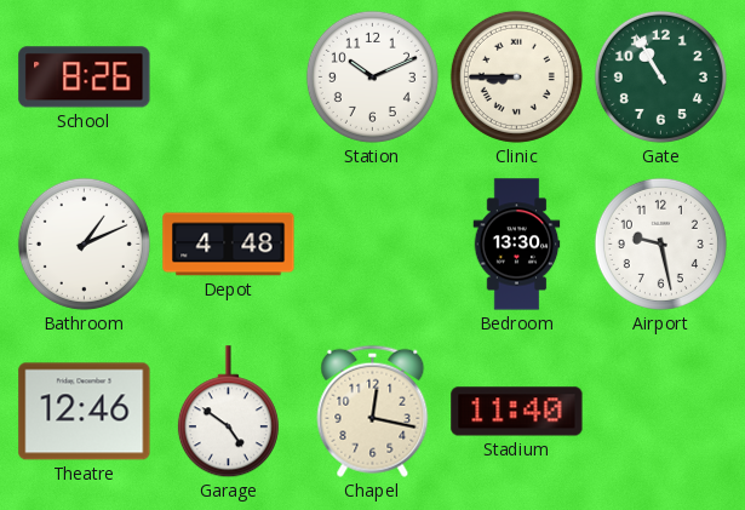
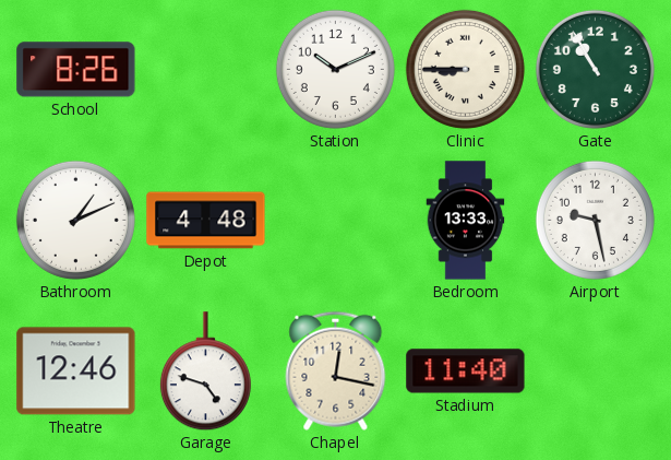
Bedroom: 13:30 -> 13:33
Garage: 4:51 -> 4:48
